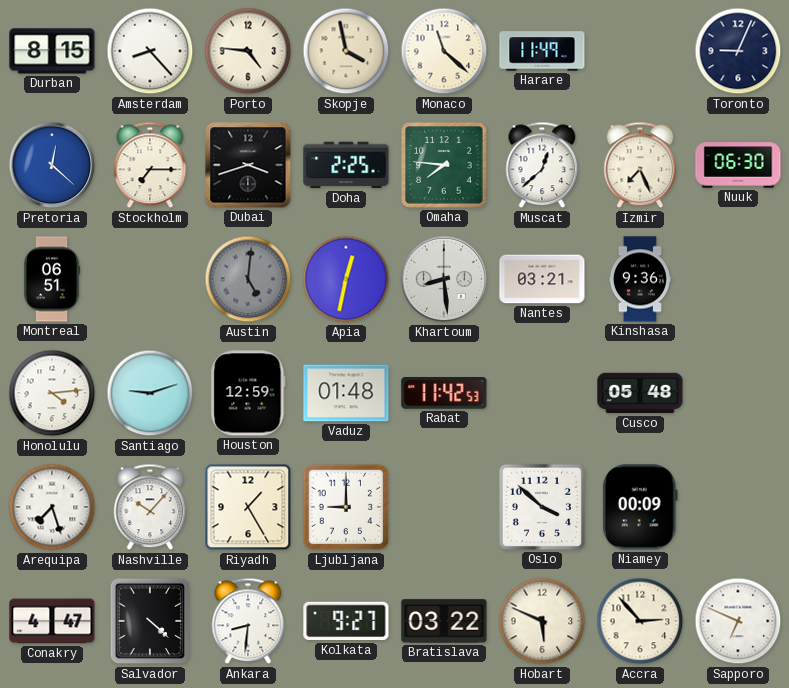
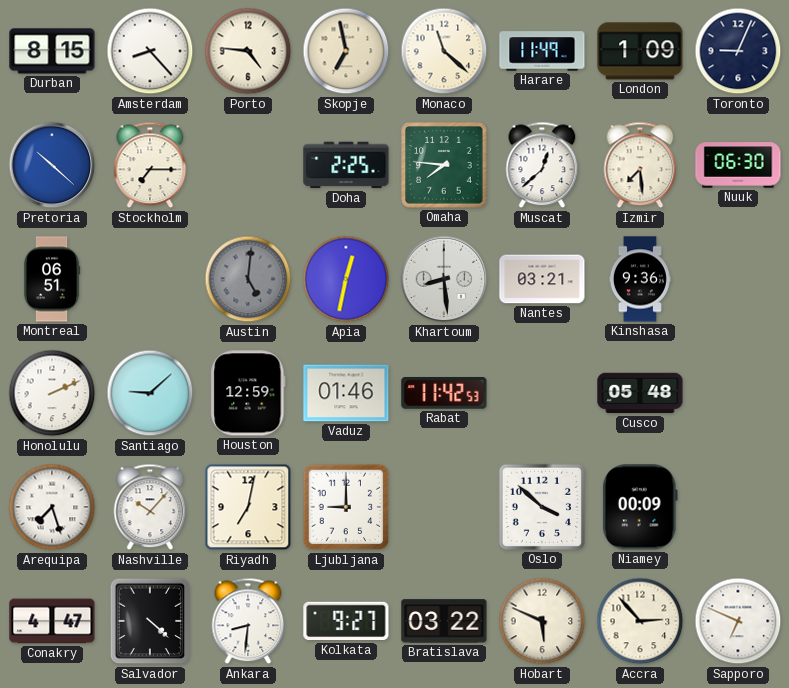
Skopje: 3:58 -> 6:58
London: none -> 1:09
Pretoria: 12:22 -> 10:22
Dubai: 3:42 -> none
Izmir: 7:26 -> 7:29
Honolulu: 4:14 -> 2:11
Santiago: 9:12 -> 9:08
Vaduz: 01:48 -> 01:46
Riyadh: 1:25 -> 7:02
